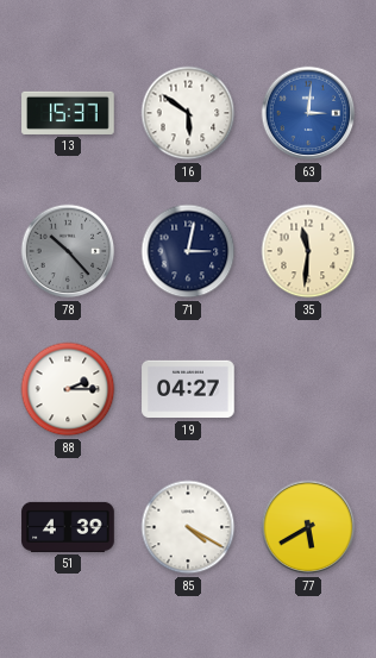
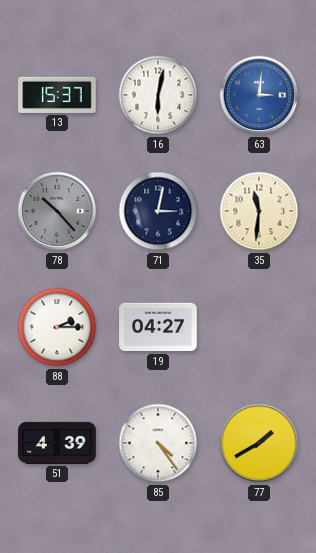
16: 5:51 -> 6:02
85: 4:20 -> 4:24
77: 5:40 -> 1:40
